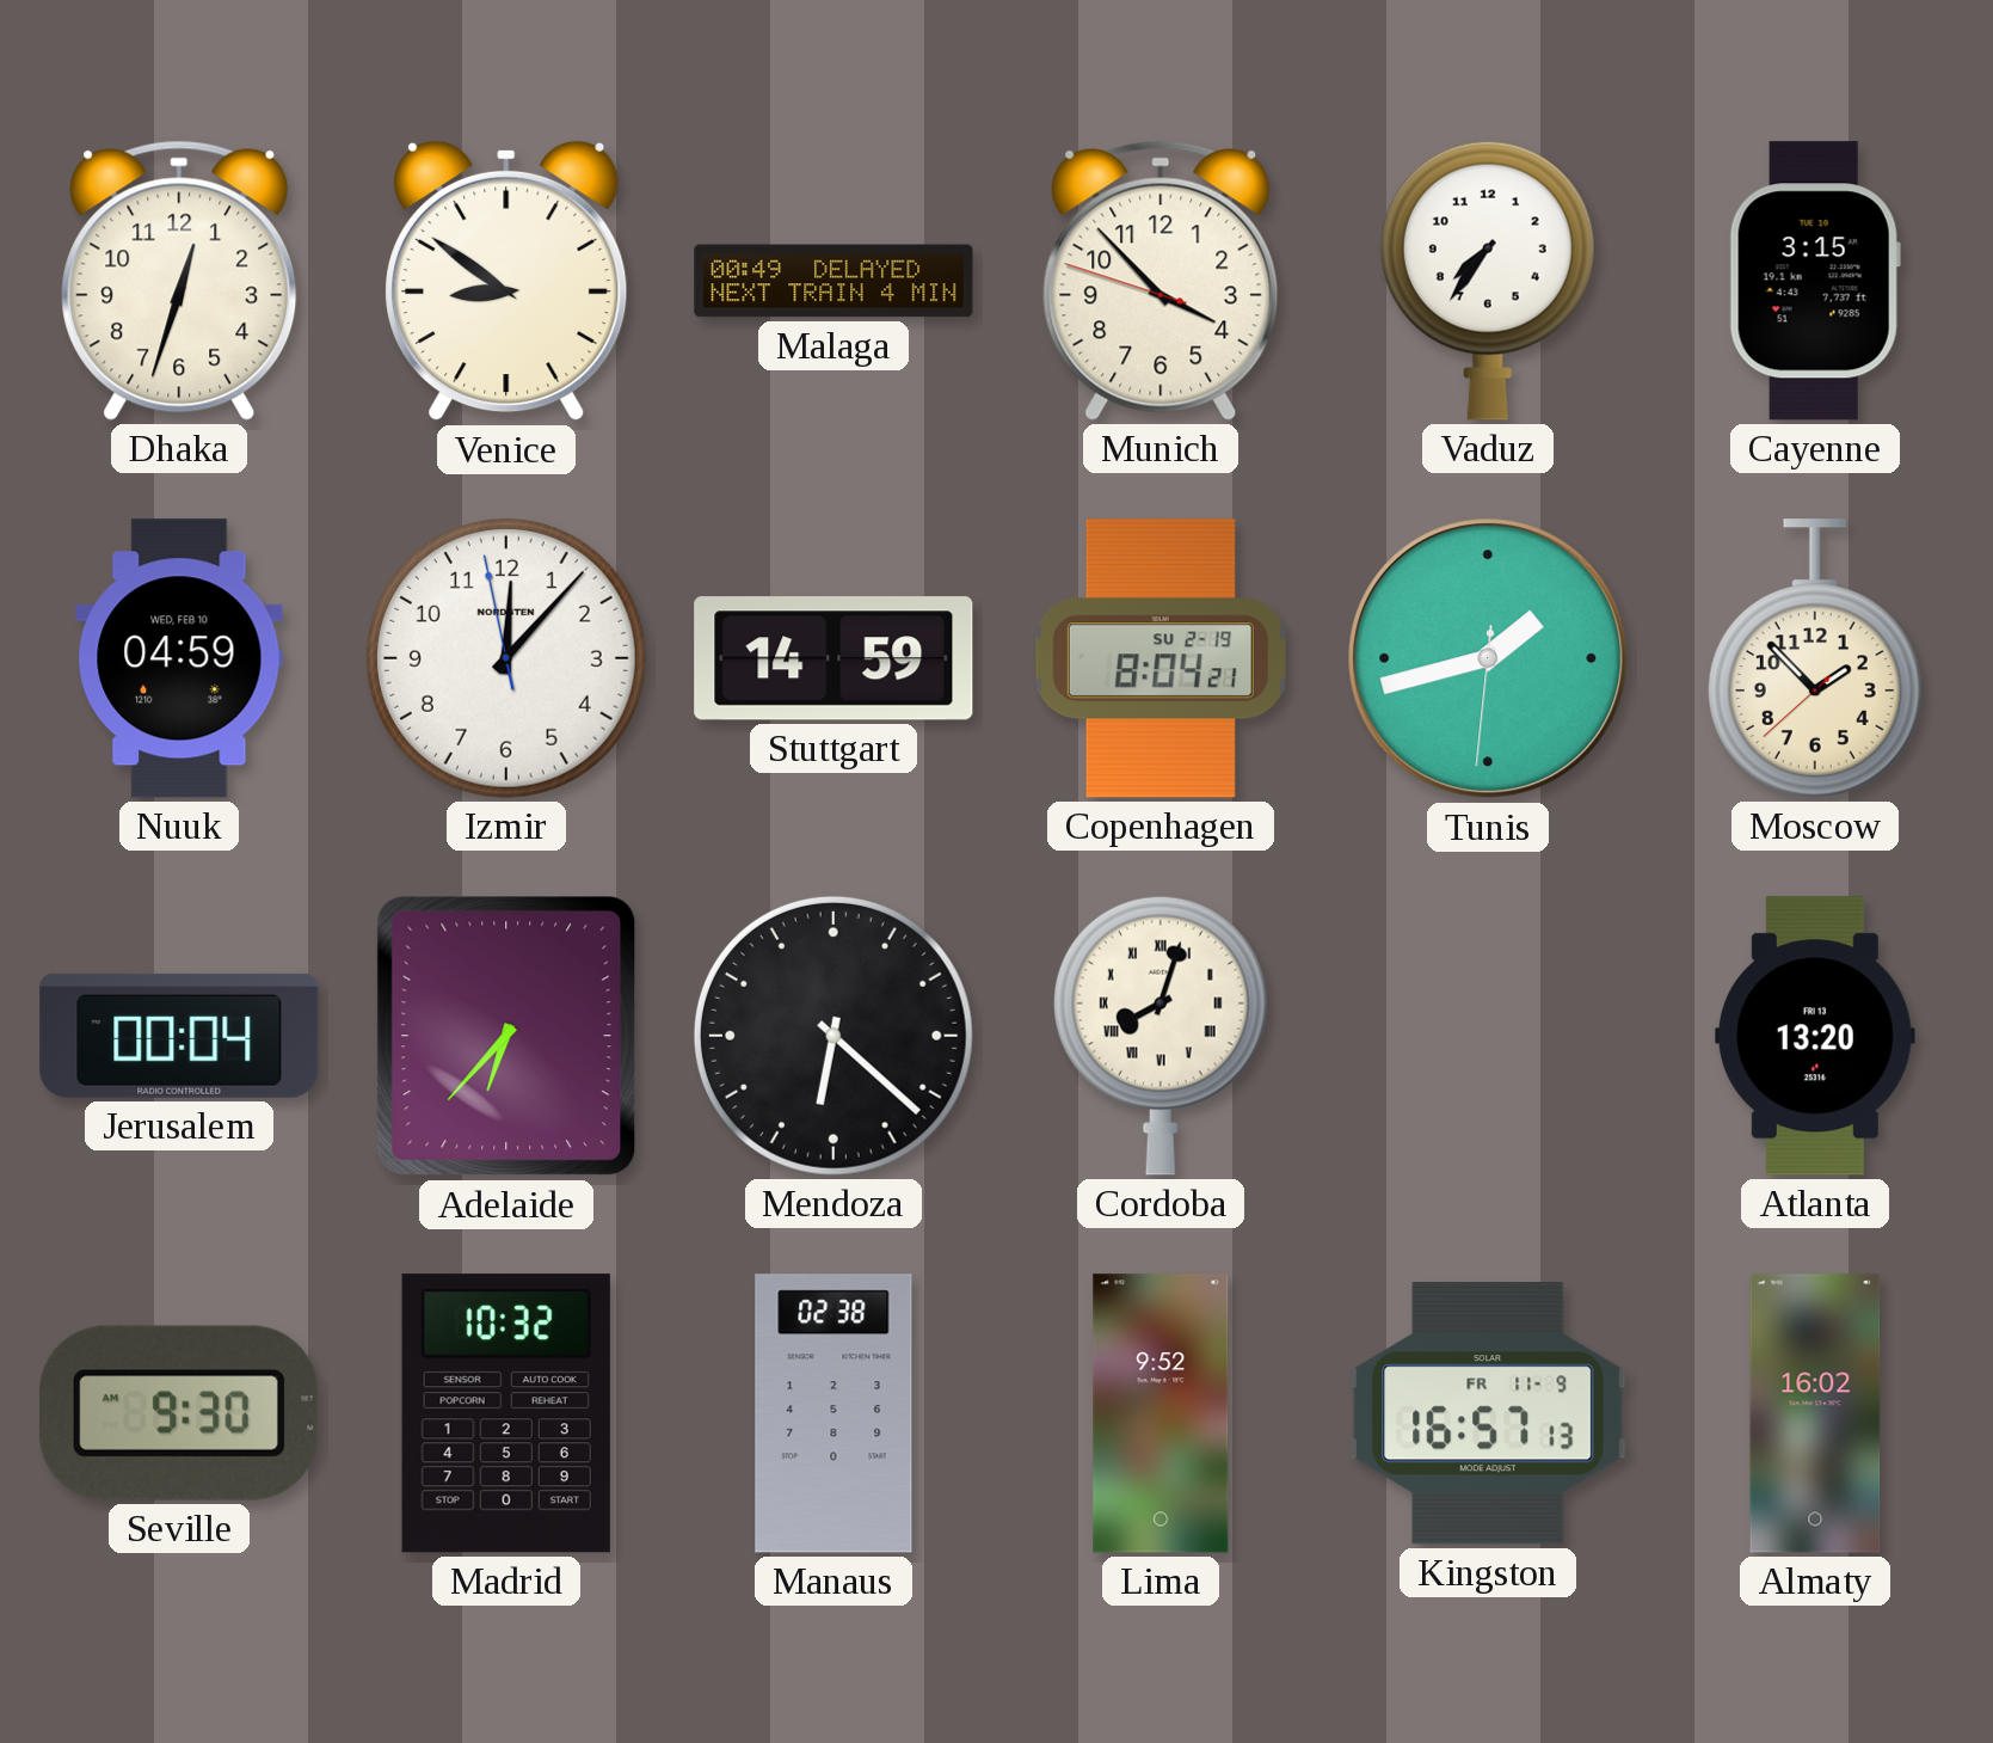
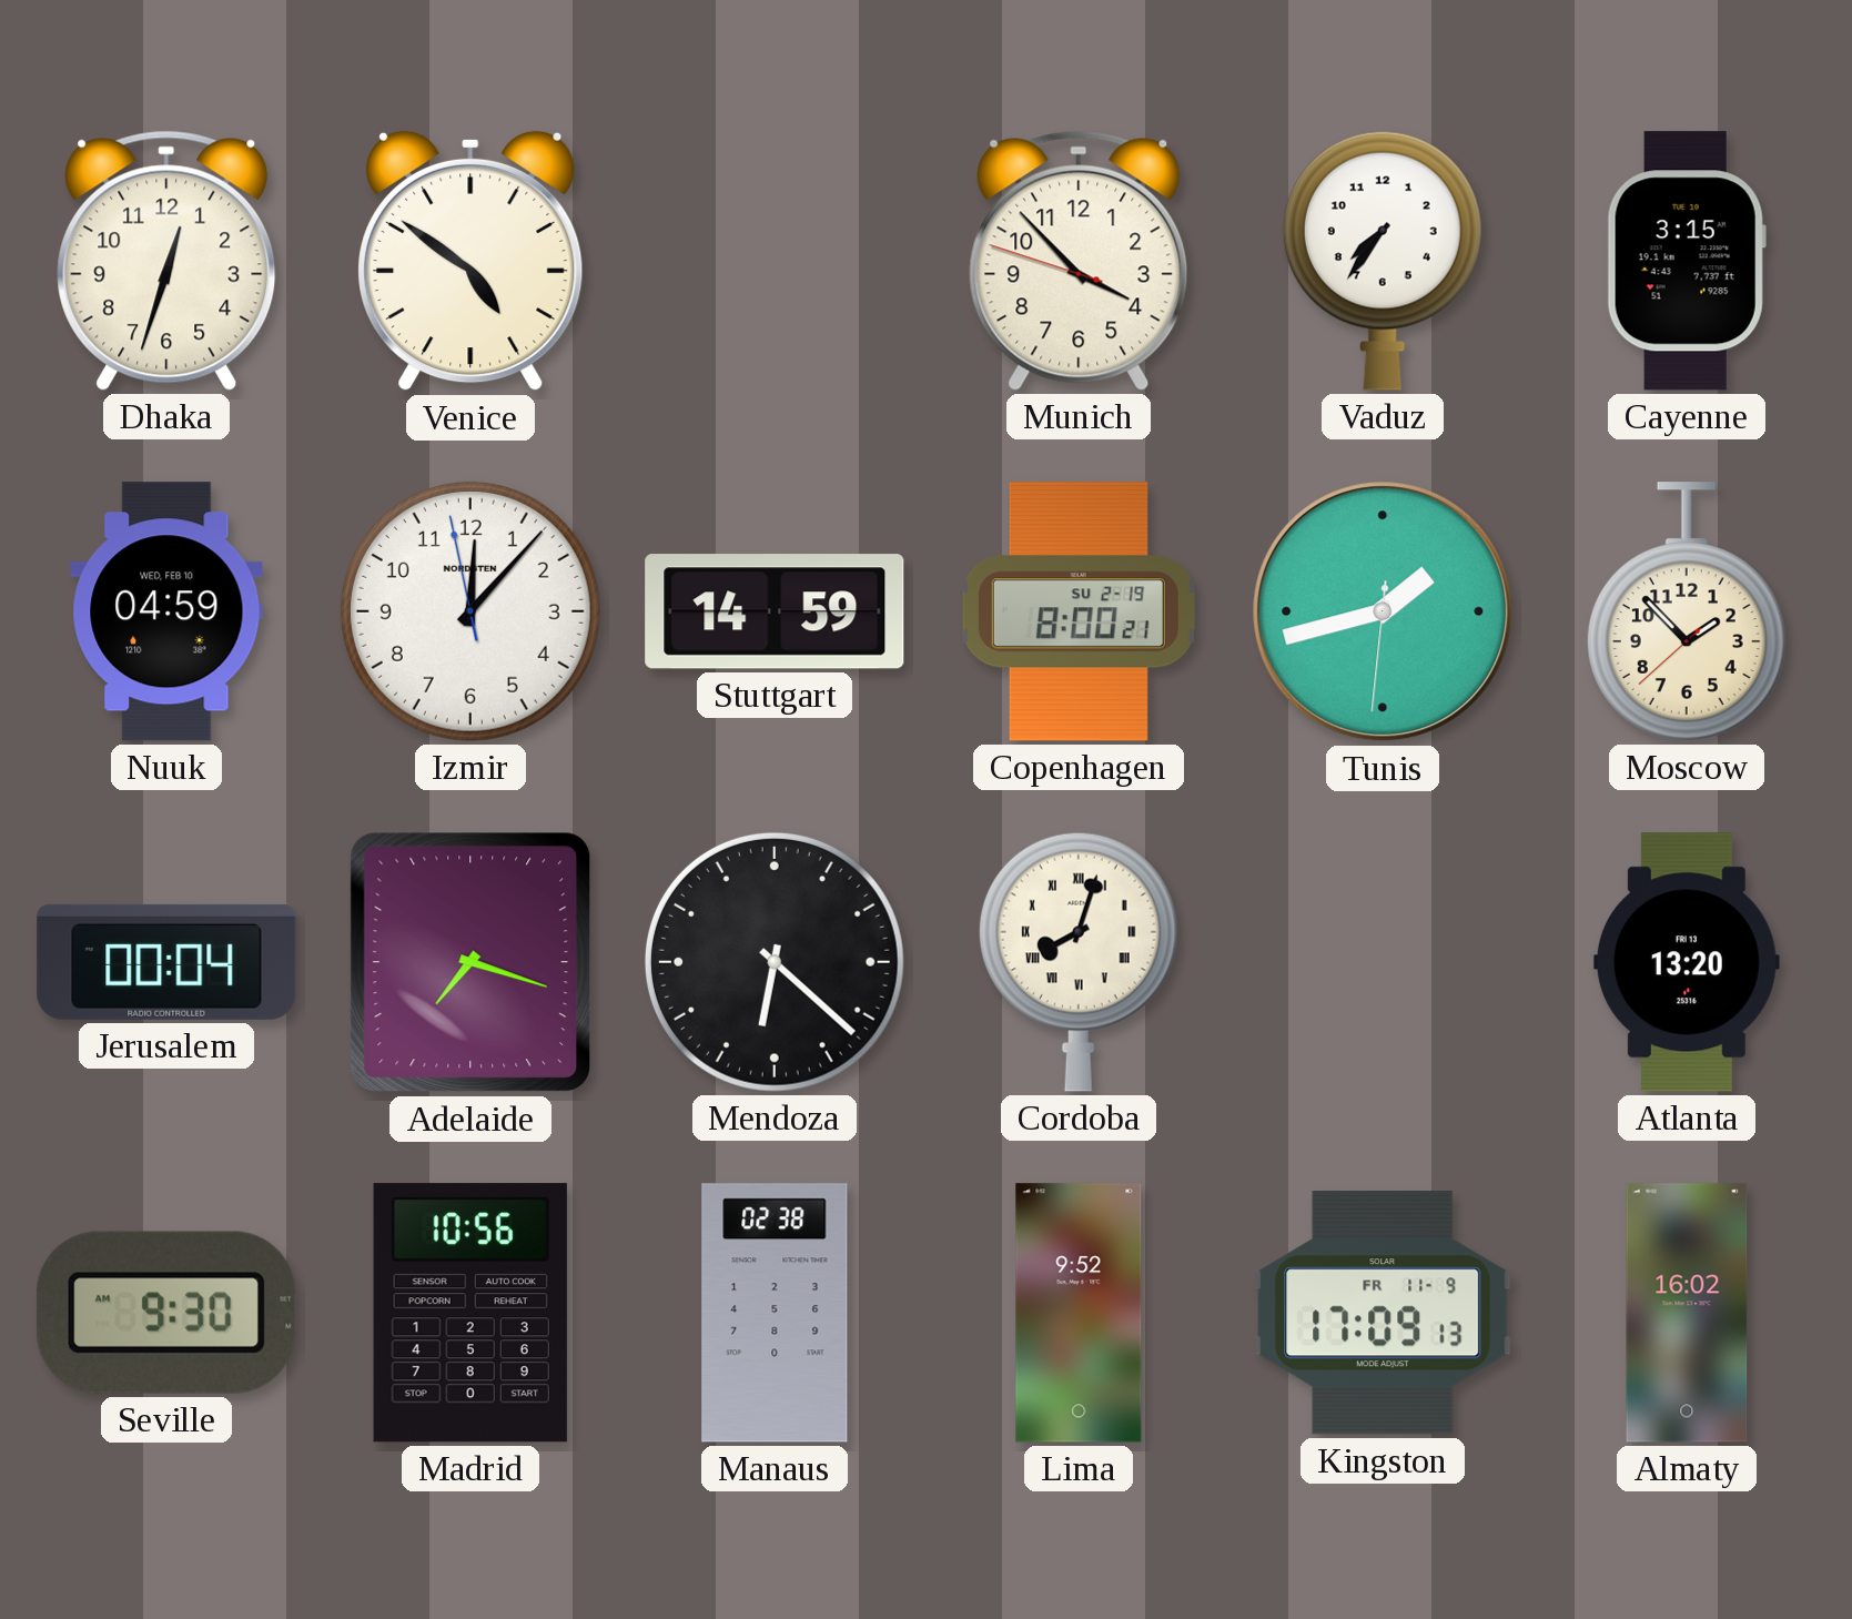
Venice: 8:51 -> 4:51
Malaga: 00:49 -> none
Copenhagen: 8:04 -> 8:00
Adelaide: 6:37 -> 7:18
Madrid: 10:32 -> 10:56
Kingston: 16:57 -> 17:09
